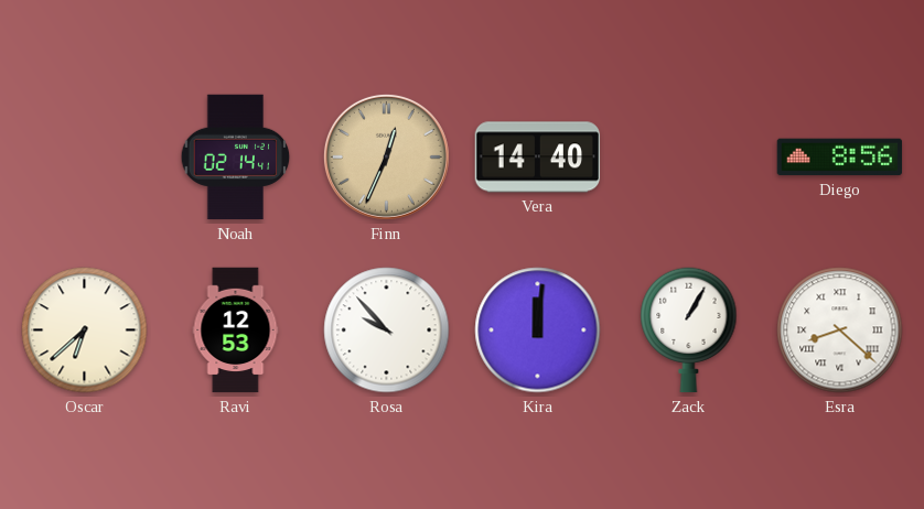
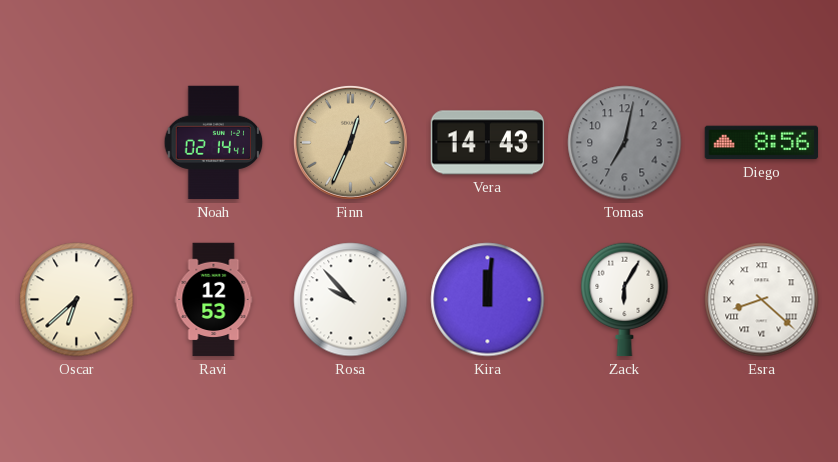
Vera: 14:40 -> 14:43
Tomas: none -> 7:02
Zack: 1:05 -> 6:05
